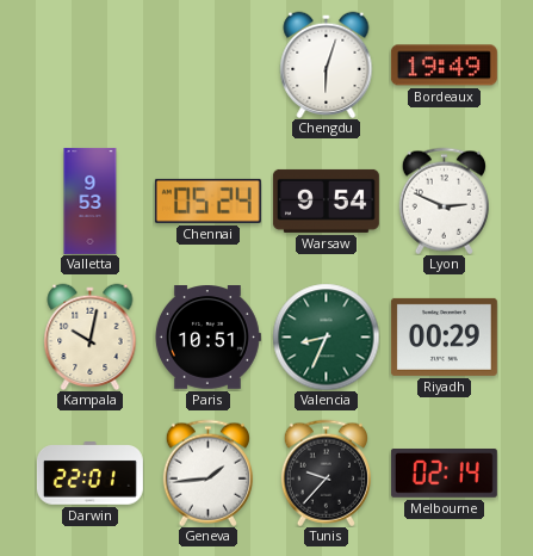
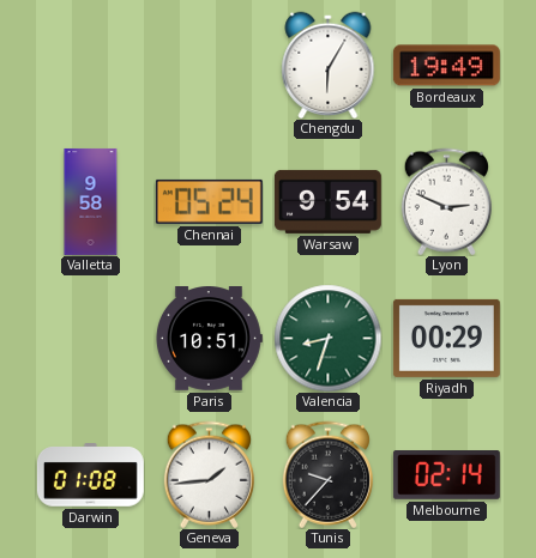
Chengdu: 6:03 -> 6:05
Valletta: 9:53 -> 9:58
Kampala: 10:02 -> none
Valencia: 8:34 -> 8:33
Darwin: 22:01 -> 01:08
